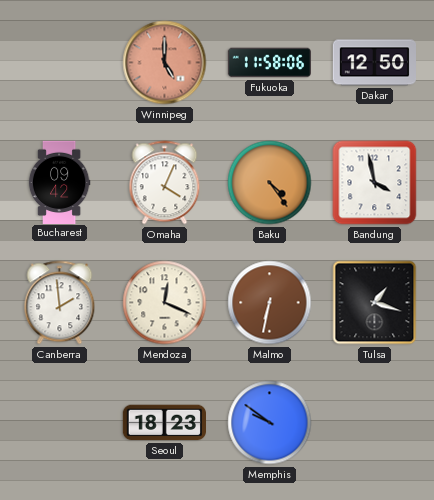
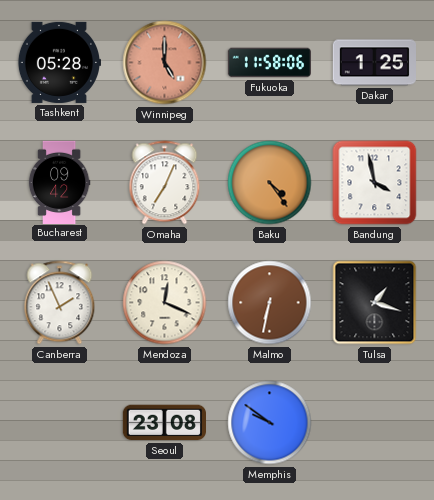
Tashkent: none -> 05:28
Dakar: 12:50 -> 1:25
Omaha: 4:04 -> 7:04
Canberra: 1:59 -> 1:56
Seoul: 18:23 -> 23:08
